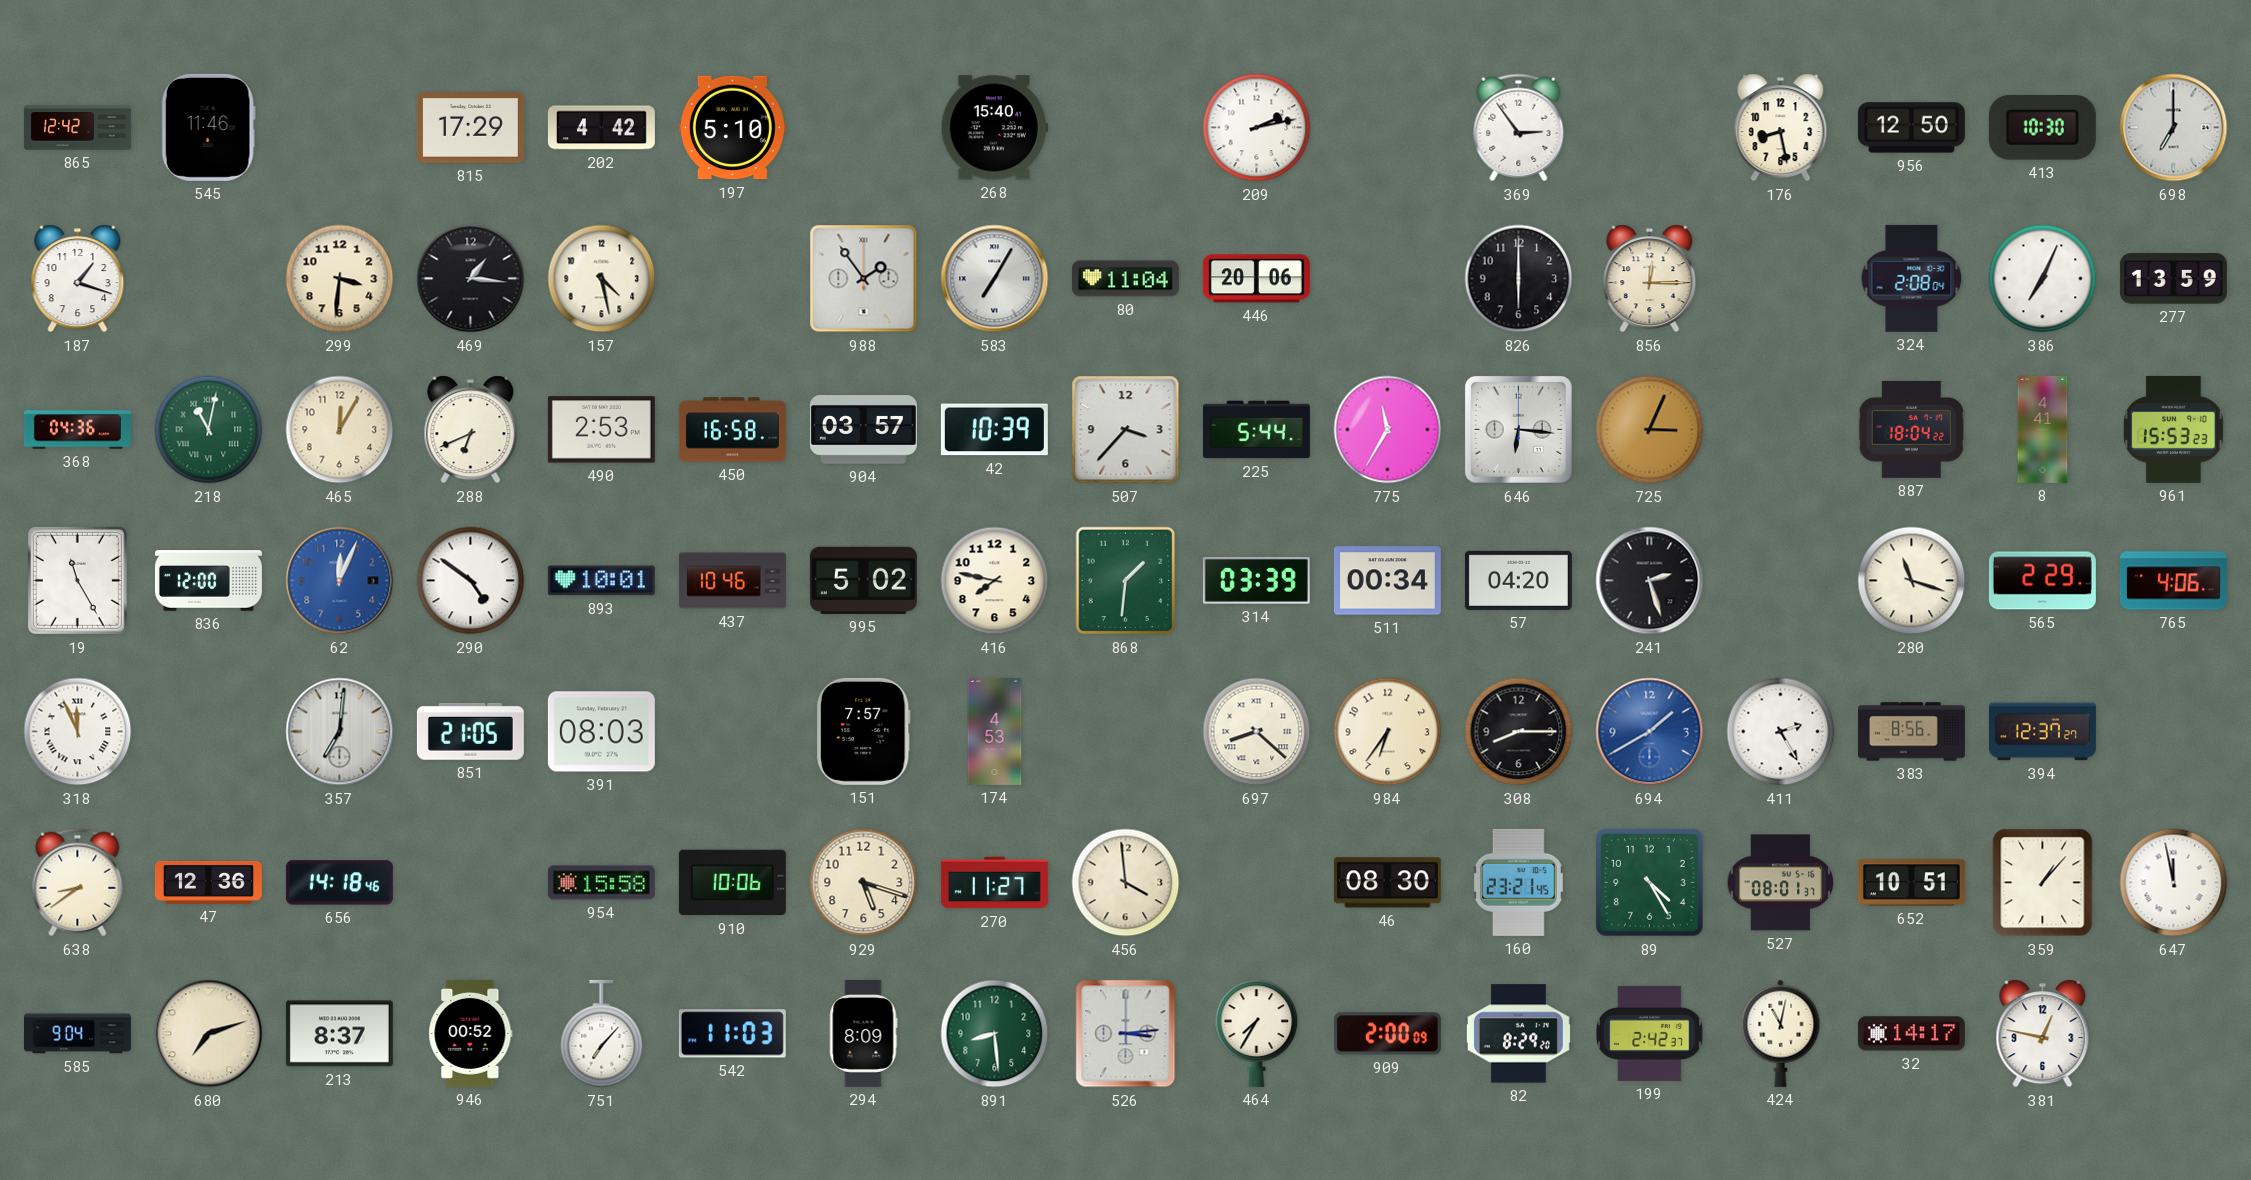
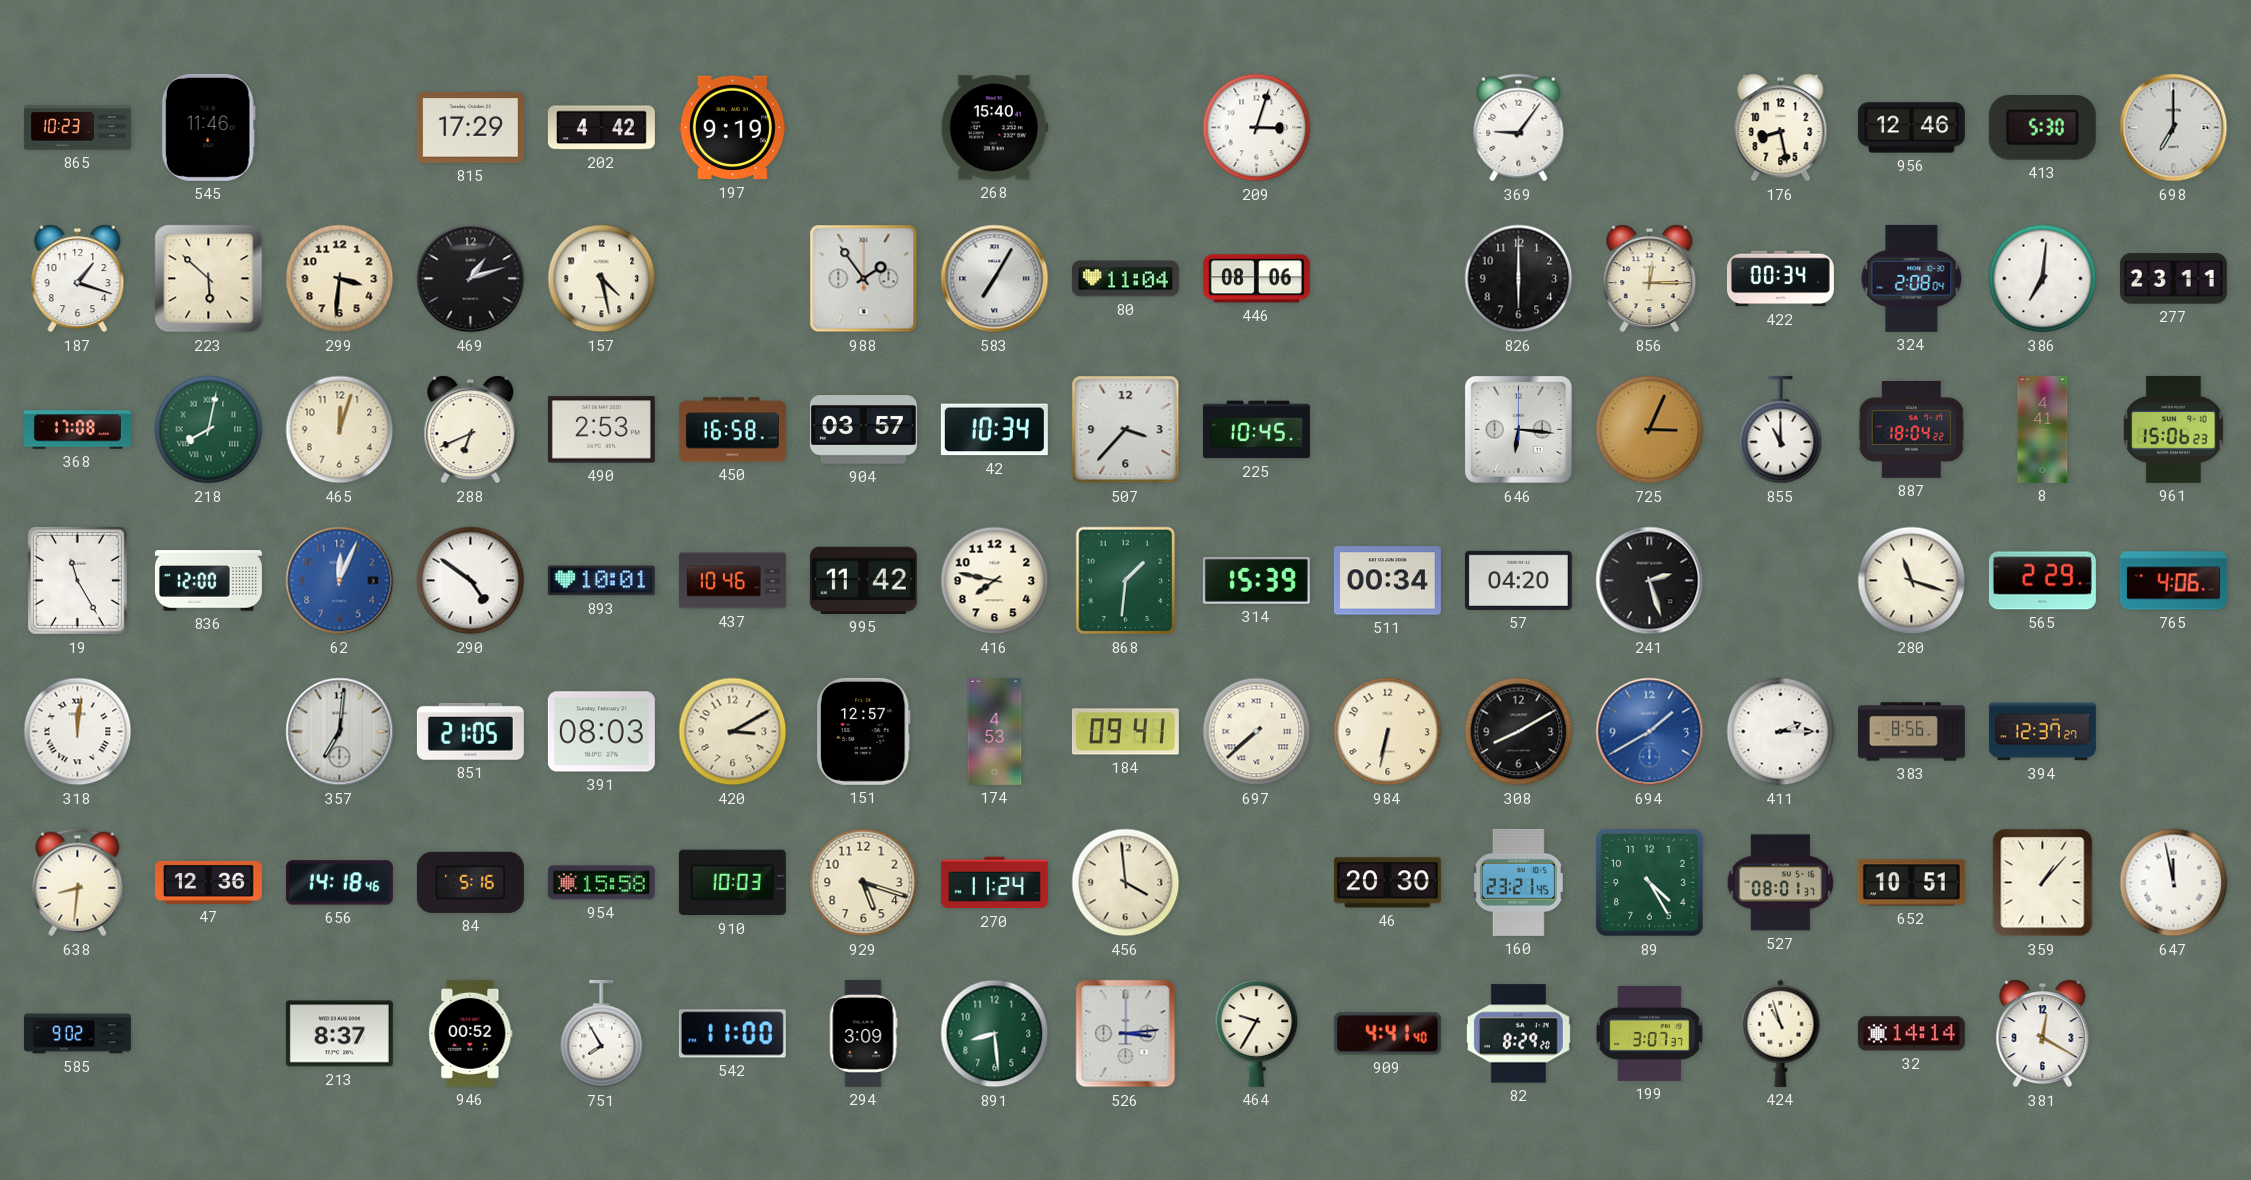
865: 12:42 -> 10:23
197: 5:10 -> 9:19
209: 2:13 -> 3:03
369: 2:54 -> 9:06
956: 12:50 -> 12:46
413: 10:30 -> 5:30
223: none -> 5:52
469: 1:16 -> 1:12
446: 20:06 -> 08:06
422: none -> 00:34
386: 7:04 -> 7:01
277: 13:59 -> 23:11
368: 04:36 -> 17:08
218: 11:02 -> 8:02
465: 12:05 -> 12:03
42: 10:39 -> 10:34
225: 5:44 -> 10:45
775: 11:35 -> none
855: none -> 11:00
961: 15:53 -> 15:06
995: 5:02 -> 11:42
314: 03:39 -> 15:39
318: 11:56 -> 12:01
420: none -> 3:10
151: 7:57 -> 12:57
184: none -> 09:41
697: 8:22 -> 7:38
984: 6:36 -> 6:32
308: 8:15 -> 8:10
411: 2:25 -> 2:15
638: 8:39 -> 8:31
84: none -> 5:16
910: 10:06 -> 10:03
270: 11:27 -> 11:24
46: 08:30 -> 20:30
585: 9:04 -> 9:02
680: 7:12 -> none
751: 7:07 -> 7:55
542: 11:03 -> 11:00
294: 8:09 -> 3:09
464: 7:35 -> 9:35
909: 2:00 -> 4:41
199: 2:42 -> 3:07
424: 11:02 -> 10:57
32: 14:17 -> 14:14
381: 12:47 -> 12:20
